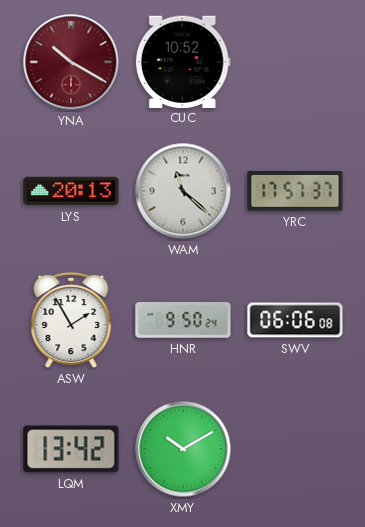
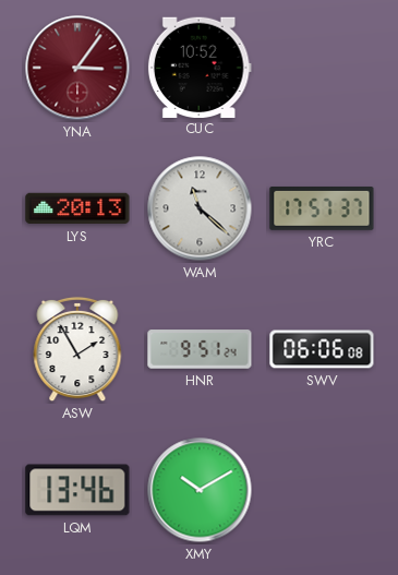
YNA: 10:20 -> 3:06
HNR: 9:50 -> 9:51
LQM: 13:42 -> 13:46
